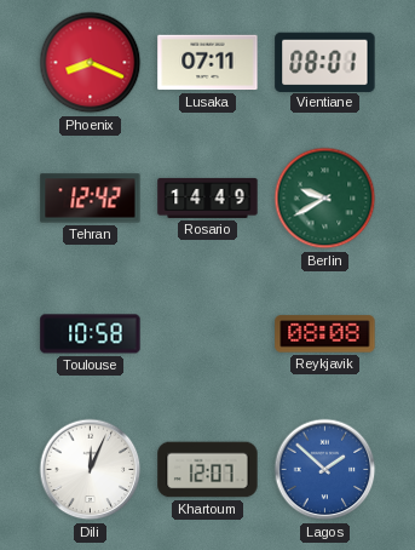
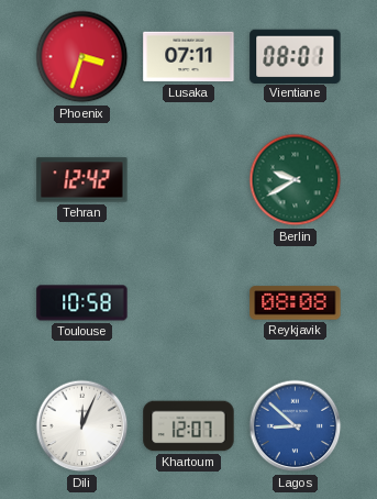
Phoenix: 8:19 -> 3:33
Rosario: 14:49 -> none
Lagos: 1:52 -> 8:52
